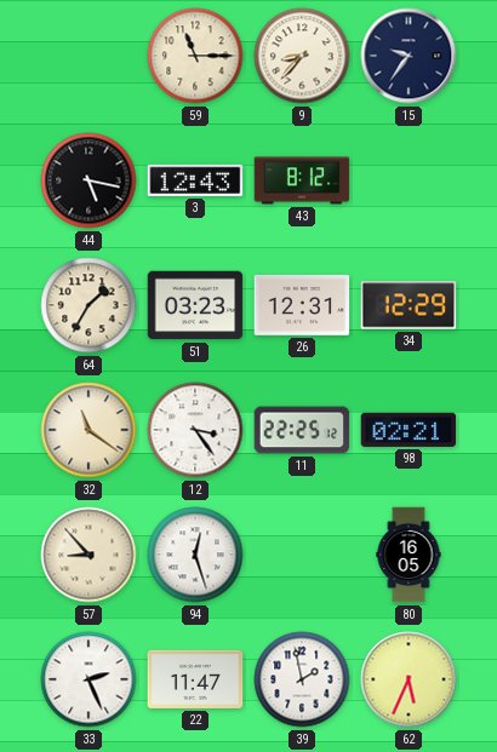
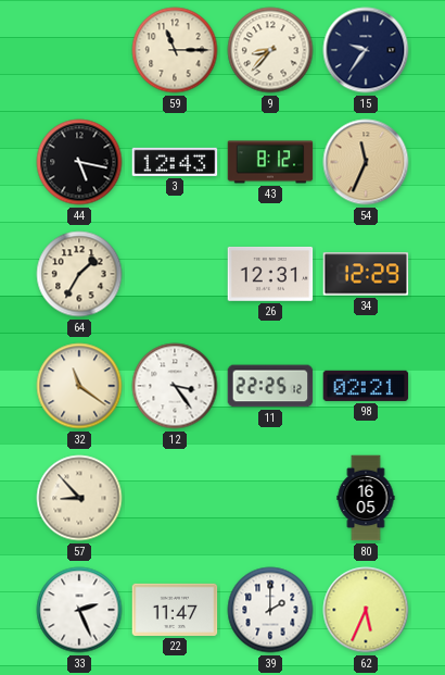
54: none -> 11:34
51: 03:23 -> none
94: 12:27 -> none
39: 1:58 -> 2:00
